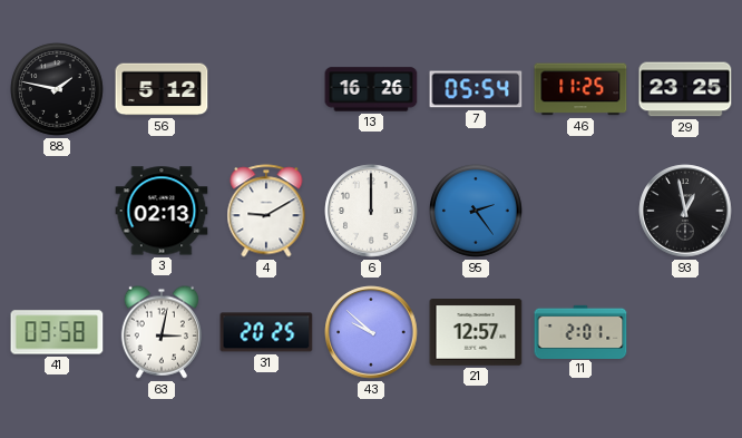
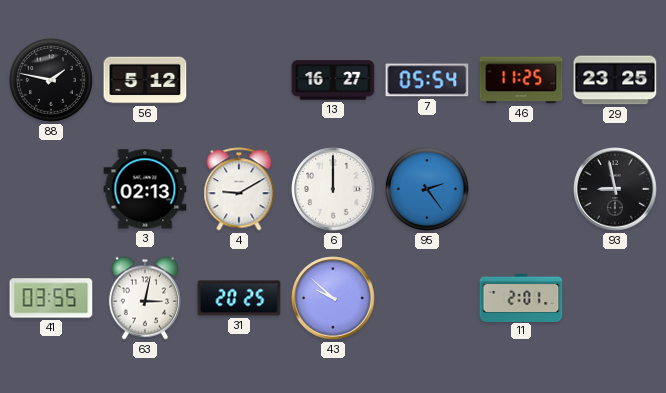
13: 16:26 -> 16:27
93: 12:58 -> 8:58
41: 03:58 -> 03:55
21: 12:57 -> none
